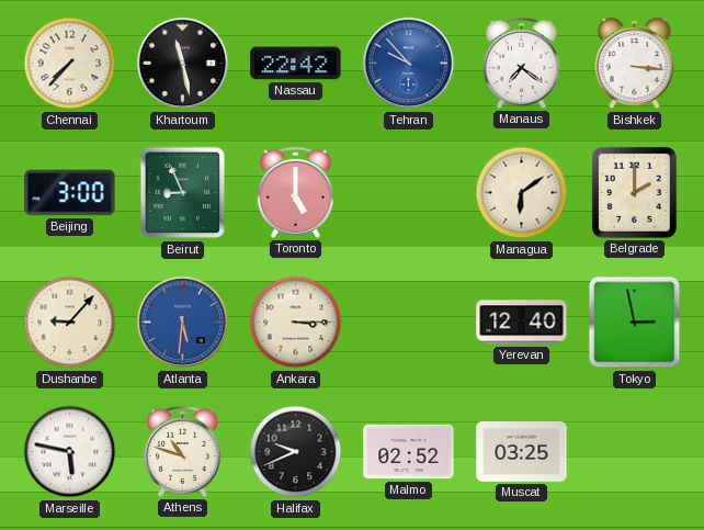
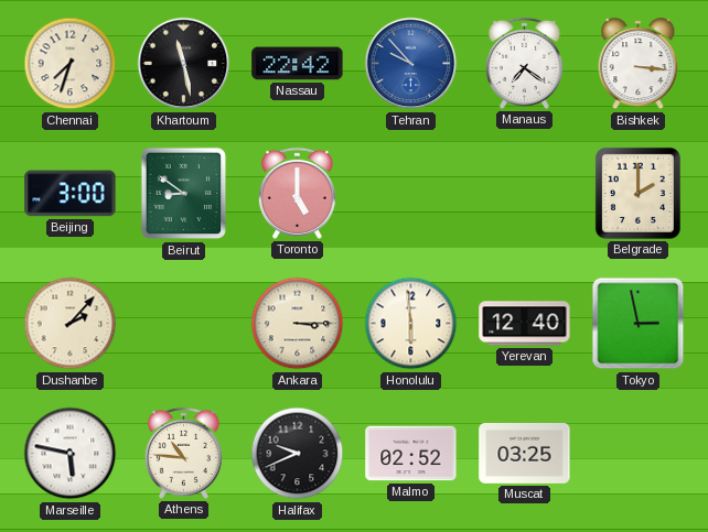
Chennai: 7:37 -> 7:33
Beirut: 8:56 -> 8:51
Managua: 6:09 -> none
Dushanbe: 9:07 -> 2:07
Atlanta: 5:31 -> none
Honolulu: none -> 5:59
Athens: 10:48 -> 10:46
